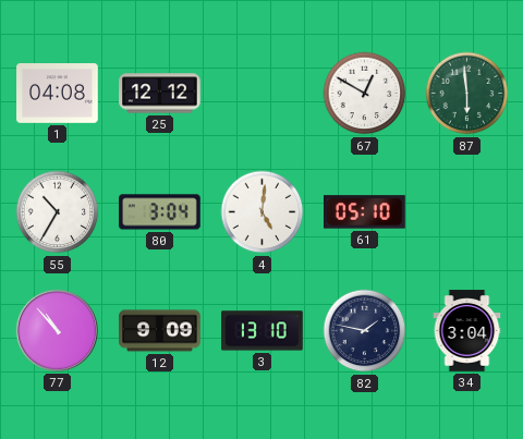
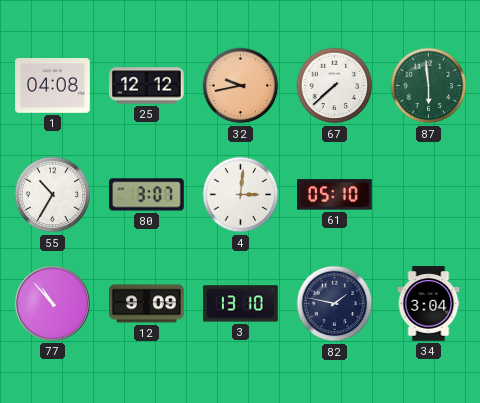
32: none -> 9:43
67: 12:50 -> 7:38
80: 3:04 -> 3:07
4: 5:01 -> 3:01
